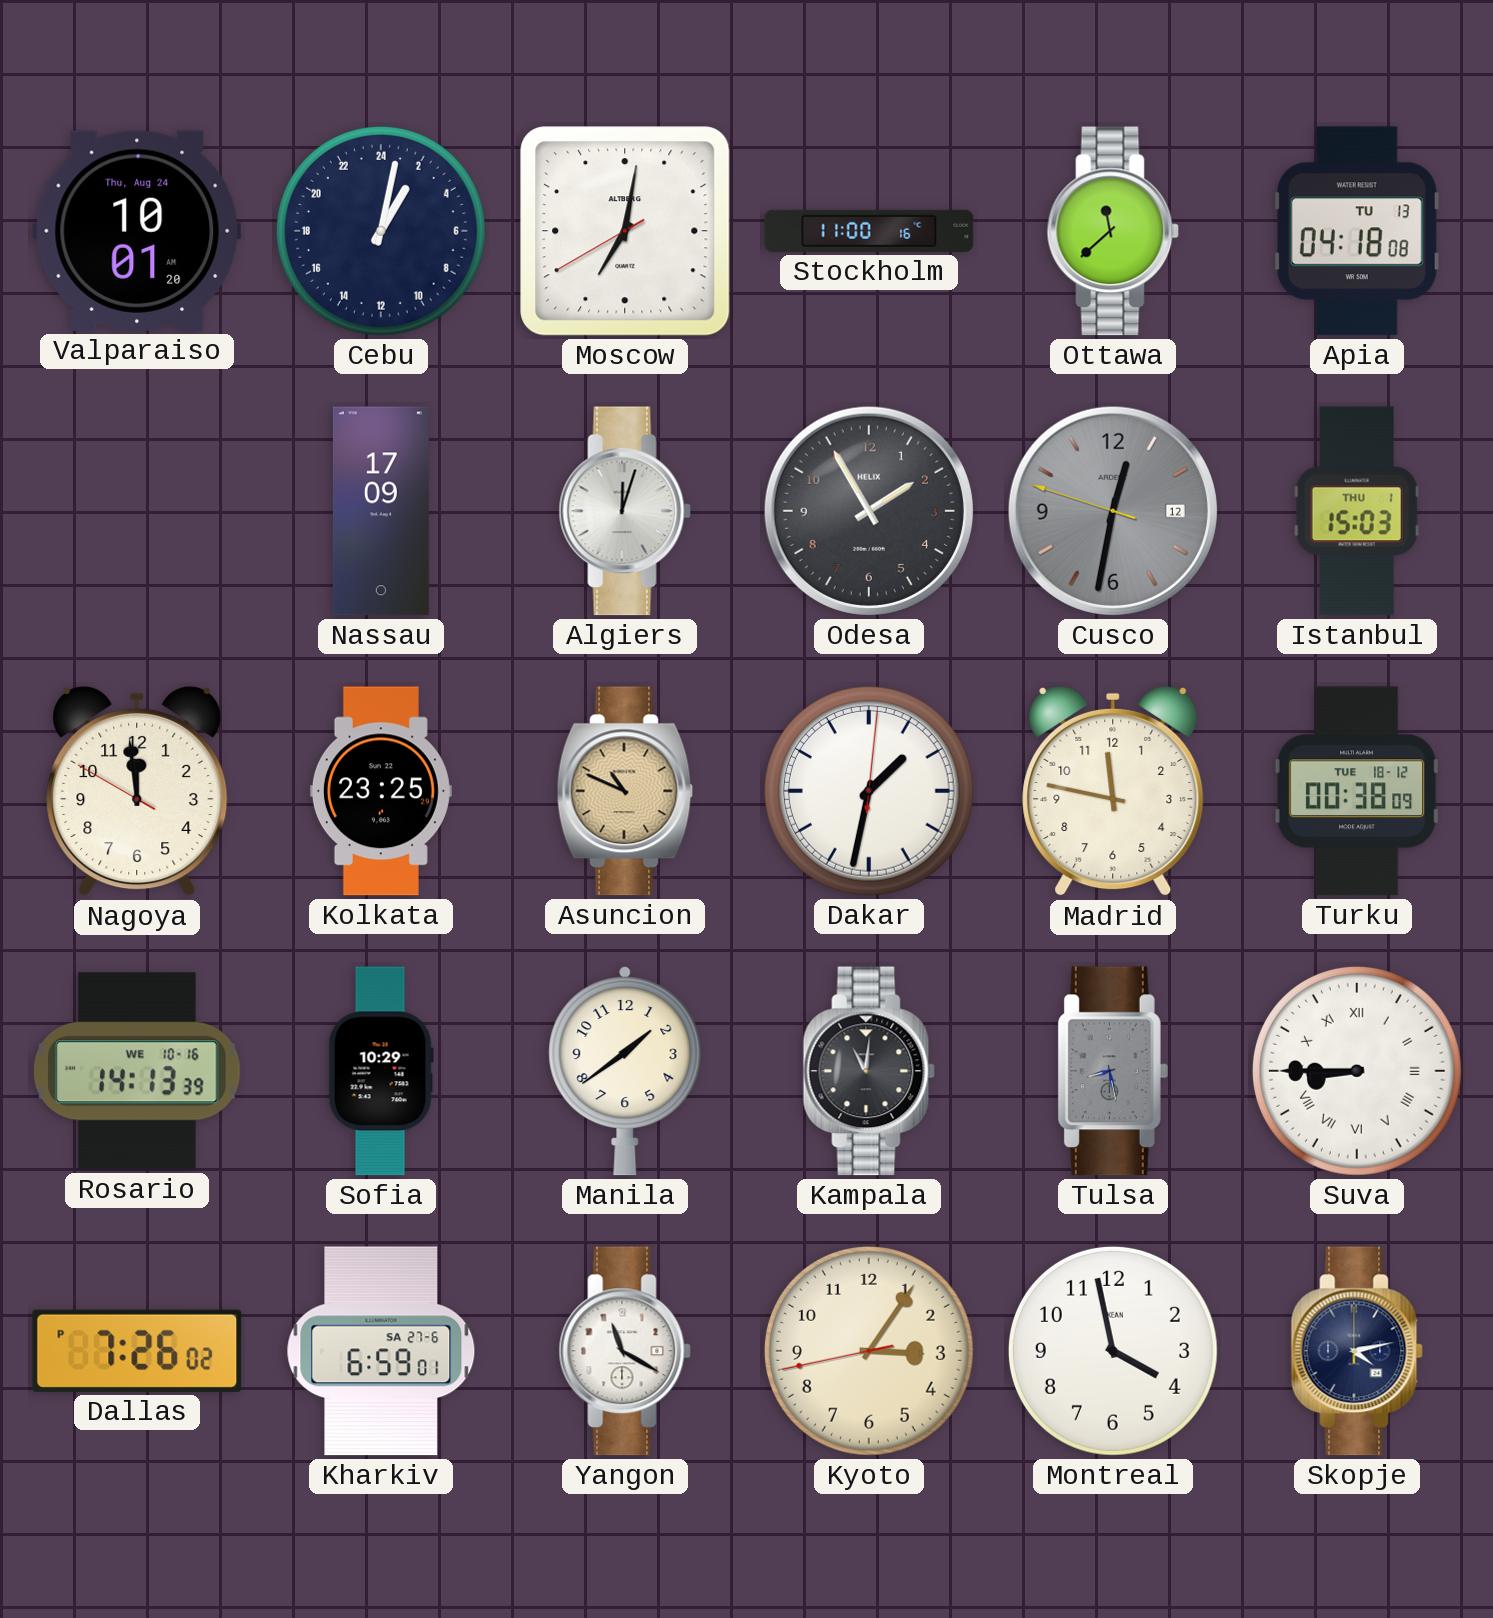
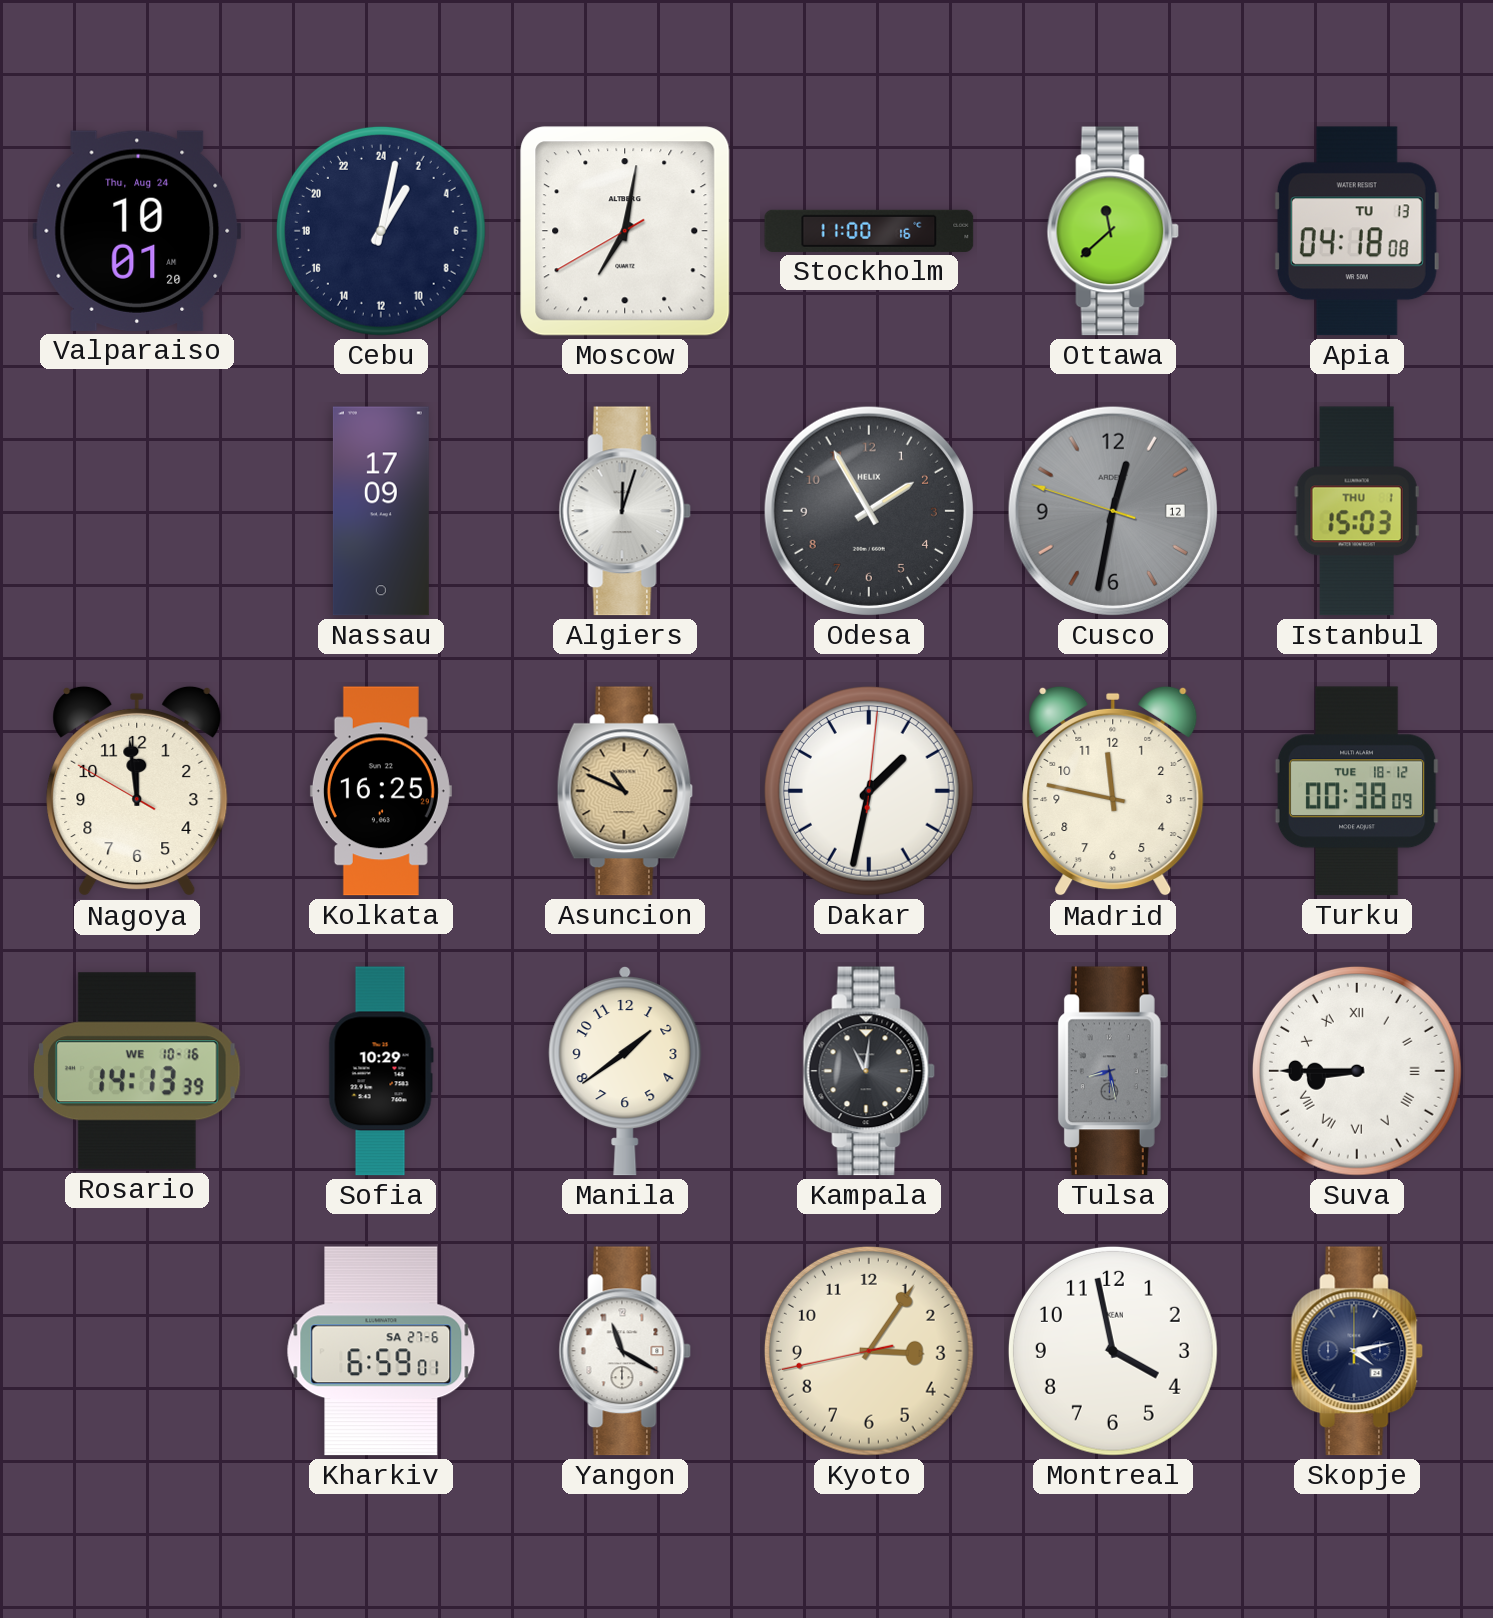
Kolkata: 23:25 -> 16:25
Dallas: 7:26 -> none
